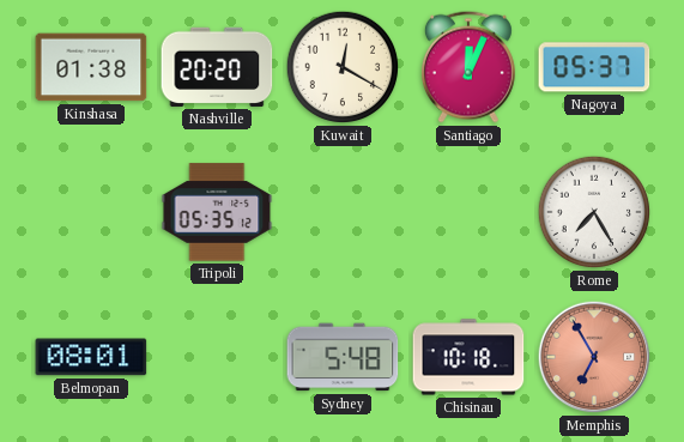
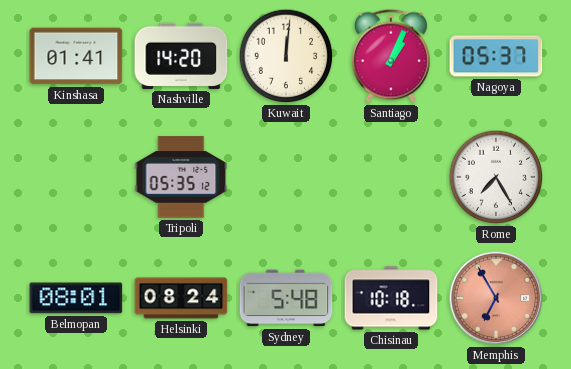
Kinshasa: 01:38 -> 01:41
Nashville: 20:20 -> 14:20
Kuwait: 12:20 -> 12:01
Santiago: 12:04 -> 1:04
Helsinki: none -> 08:24
